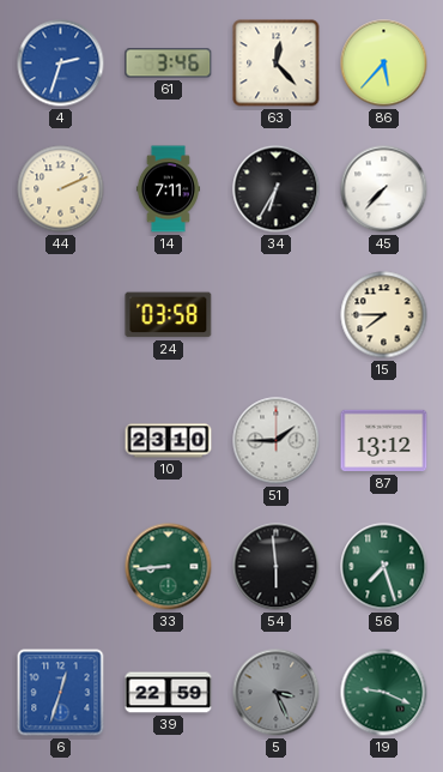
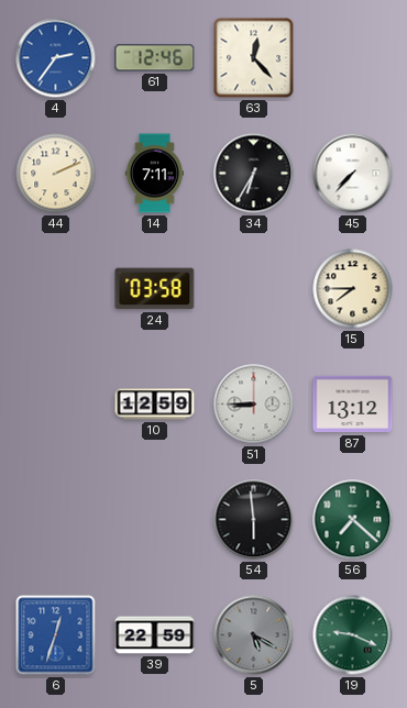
4: 2:33 -> 2:36
61: 3:46 -> 12:46
86: 5:37 -> none
10: 23:10 -> 12:59
51: 1:45 -> 8:45
33: 8:44 -> none
56: 7:27 -> 7:22
5: 3:26 -> 5:20
